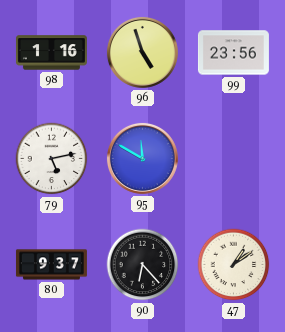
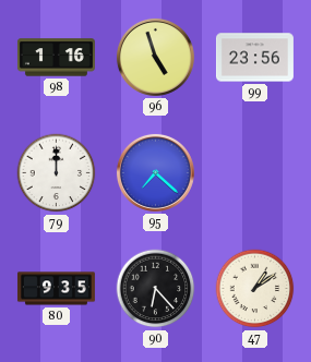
79: 5:13 -> 12:00
95: 11:50 -> 7:22
80: 9:37 -> 9:35
